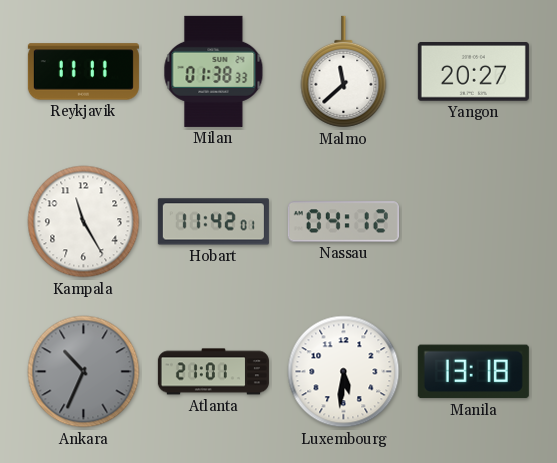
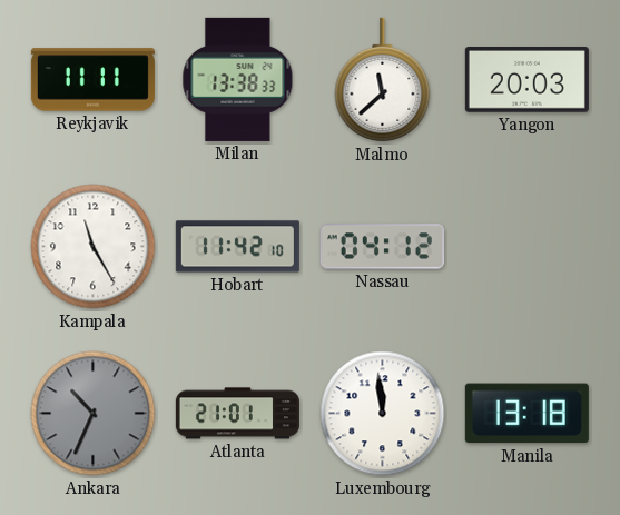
Milan: 01:38 -> 13:38
Yangon: 20:27 -> 20:03
Hobart: 11:42:01 -> 11:42:10
Luxembourg: 5:31 -> 11:59
